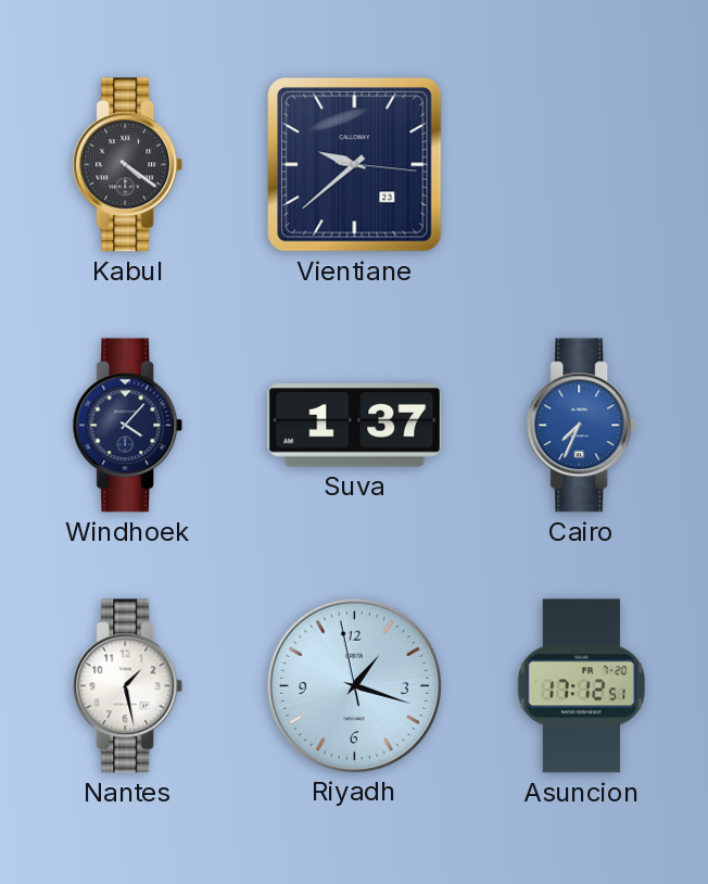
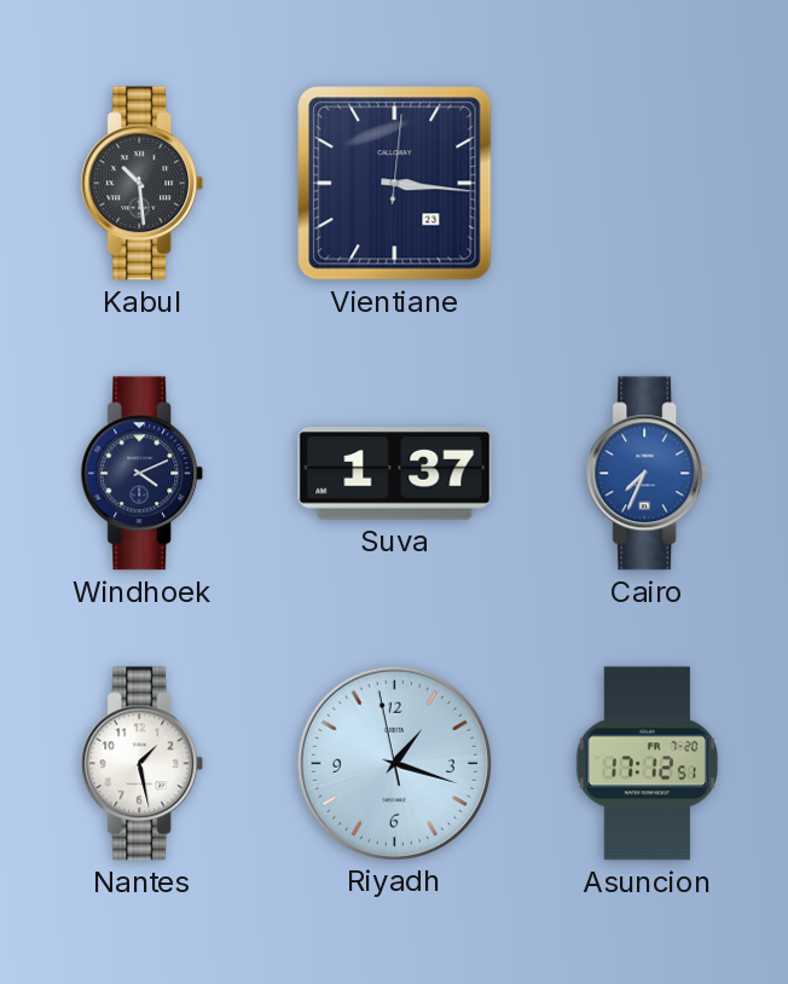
Kabul: 4:21 -> 10:29
Vientiane: 9:38 -> 3:16
Windhoek: 4:07 -> 4:11
